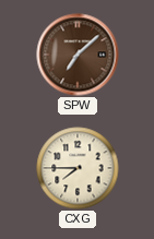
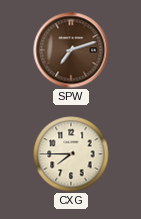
SPW: 7:08 -> 7:12
